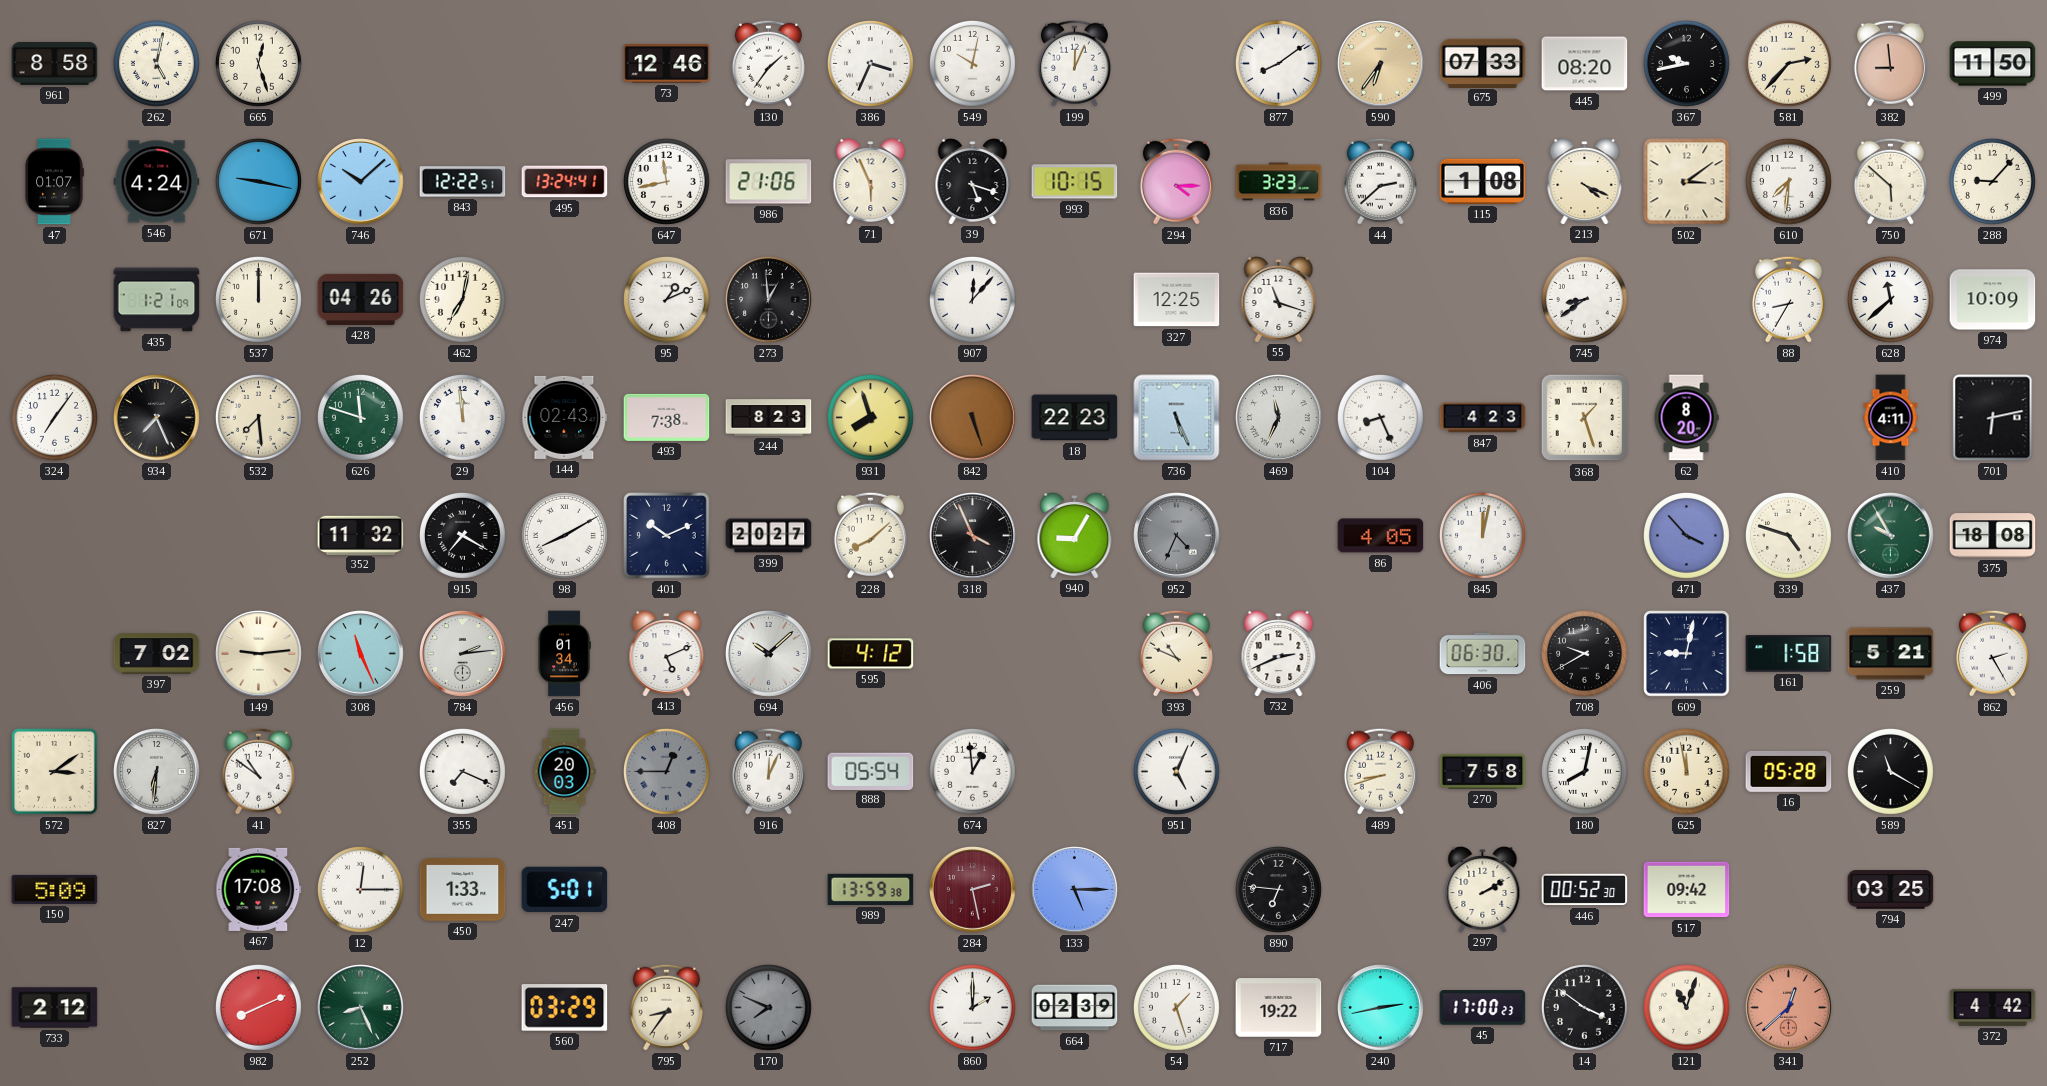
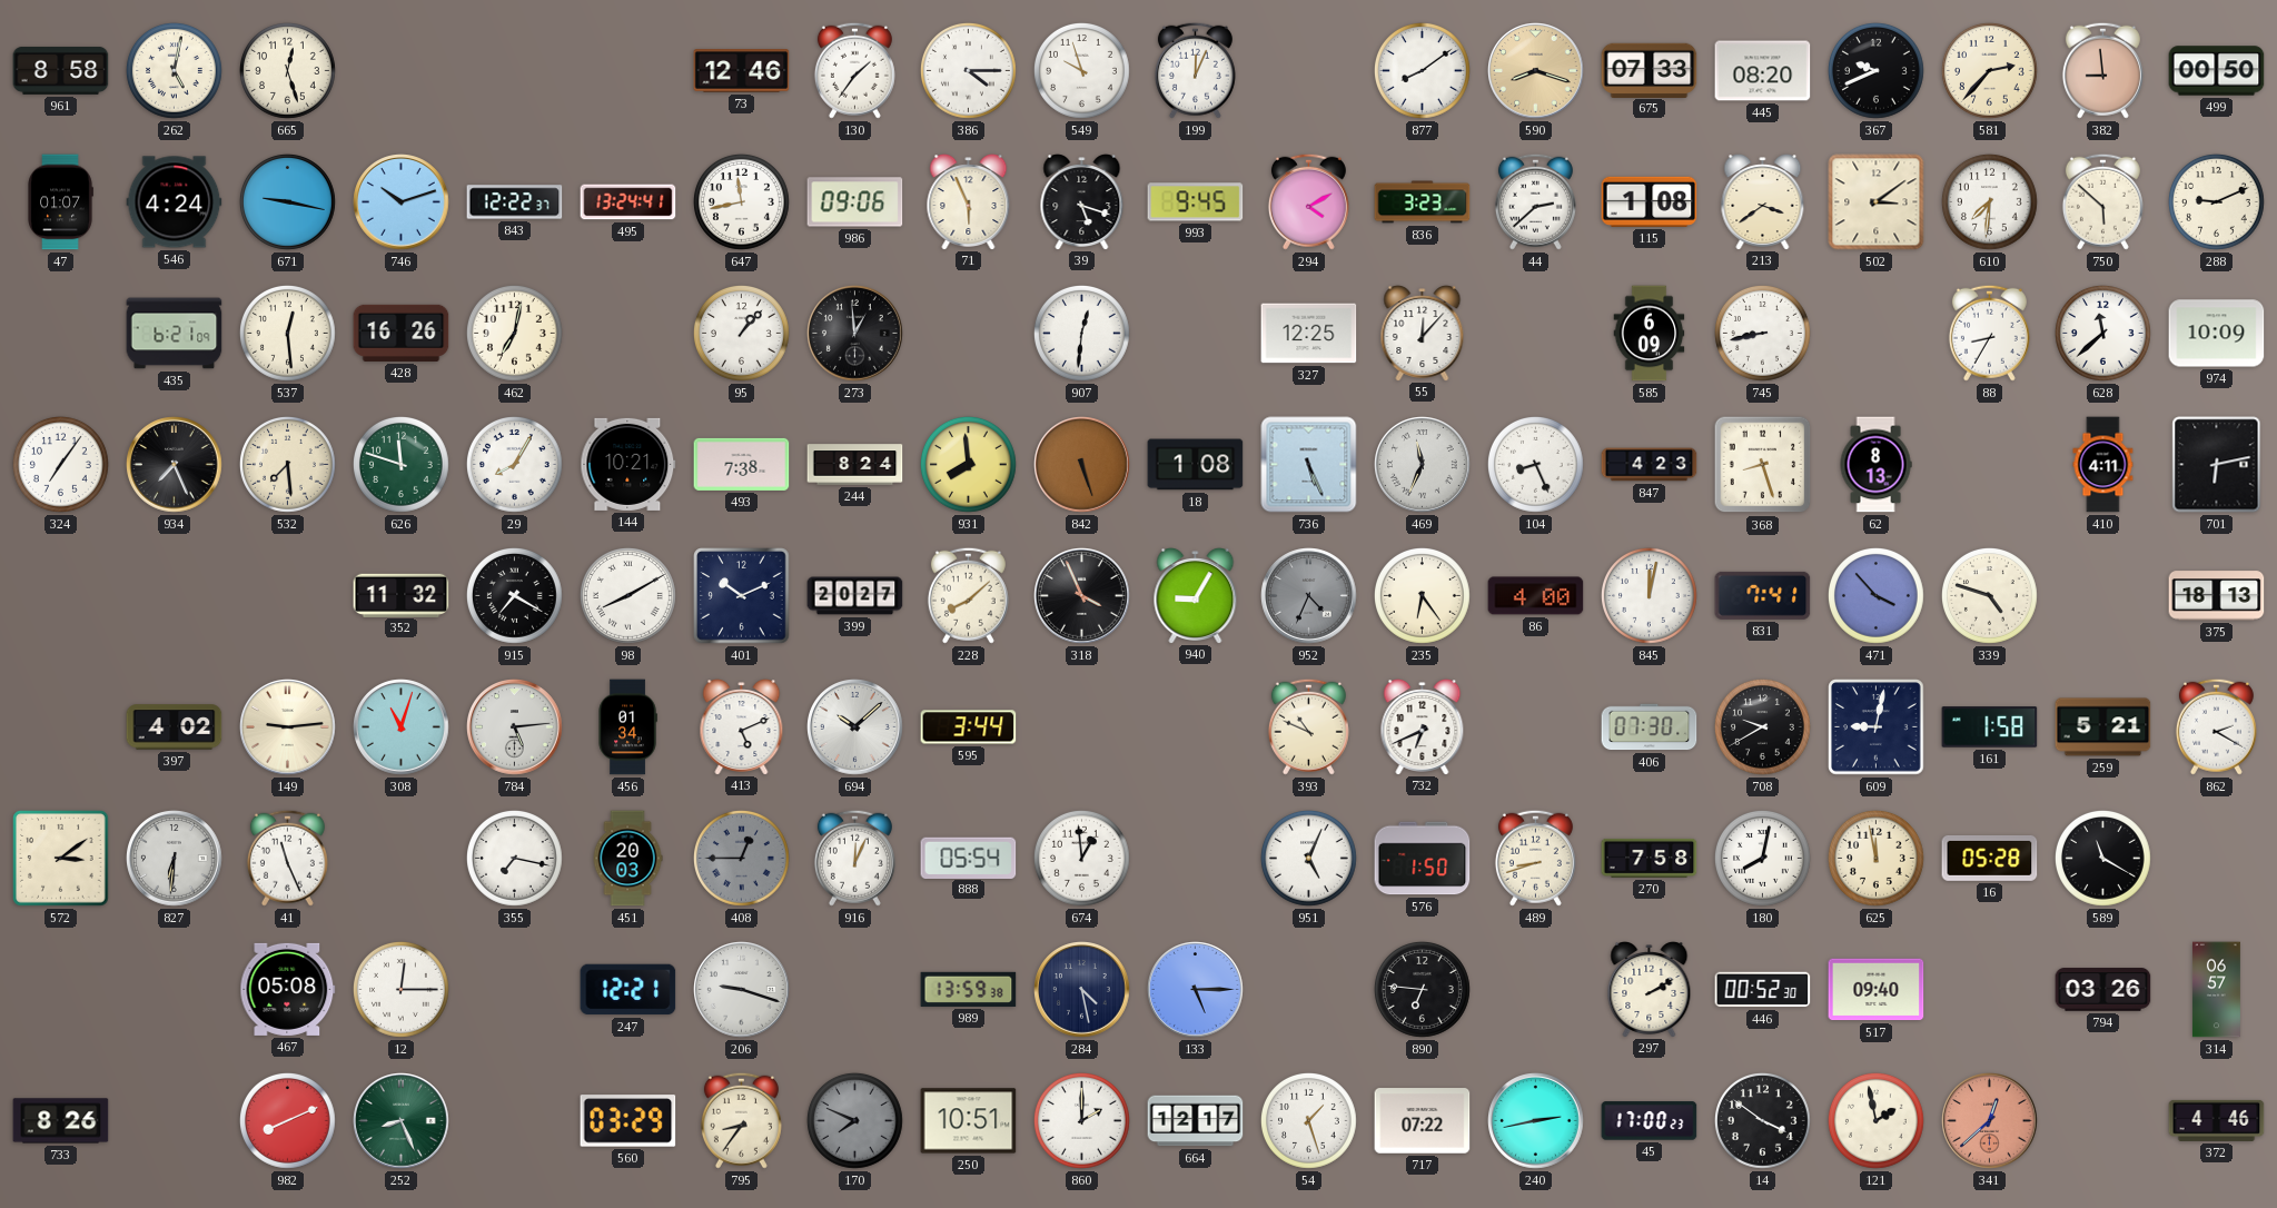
386: 3:34 -> 4:15
549: 10:02 -> 9:57
590: 6:36 -> 8:18
367: 9:43 -> 9:41
499: 11:50 -> 00:50
746: 10:08 -> 10:12
843: 12:22:51 -> 12:22:37
986: 21:06 -> 09:06
993: 10:15 -> 9:45
294: 4:15 -> 4:10
213: 4:19 -> 3:39
288: 9:07 -> 9:11
435: 1:21 -> 6:21
537: 12:00 -> 12:29
428: 04:26 -> 16:26
95: 1:11 -> 1:07
907: 12:07 -> 12:31
55: 11:18 -> 12:07
585: none -> 6:09
745: 8:39 -> 8:43
29: 11:59 -> 8:05
144: 02:43 -> 10:21
244: 8:23 -> 8:24
931: 7:57 -> 7:59
18: 22:23 -> 1:08
368: 1:27 -> 8:27
62: 8:20 -> 8:13
235: none -> 6:24
86: 4:05 -> 4:00
831: none -> 7:41
437: 9:55 -> none
375: 18:08 -> 18:13
397: 7:02 -> 4:02
308: 11:26 -> 11:03
784: 2:14 -> 5:14
595: 4:12 -> 3:44
732: 2:41 -> 6:41
406: 06:30 -> 07:30
862: 2:25 -> 2:20
41: 10:51 -> 11:26
355: 7:19 -> 7:17
576: none -> 1:50
150: 5:09 -> none
467: 17:08 -> 05:08
450: 1:33 -> none
247: 5:01 -> 12:21
206: none -> 9:18
284: 2:28 -> 4:28
284 dial: burgundy -> navy
517: 09:42 -> 09:40
794: 03:25 -> 03:26
314: none -> 06:57
733: 2:12 -> 8:26
250: none -> 10:51
664: 02:39 -> 12:17
717: 19:22 -> 07:22
121: 11:03 -> 1:58
372: 4:42 -> 4:46
